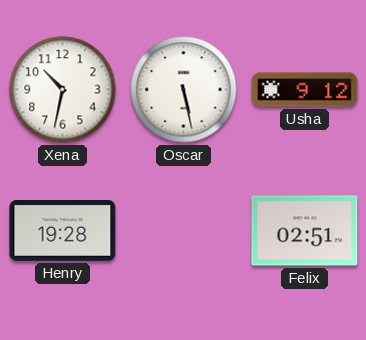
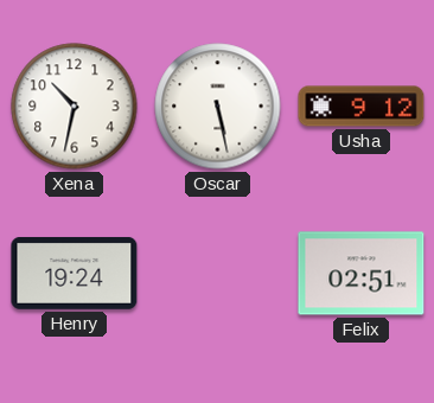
Henry: 19:28 -> 19:24
